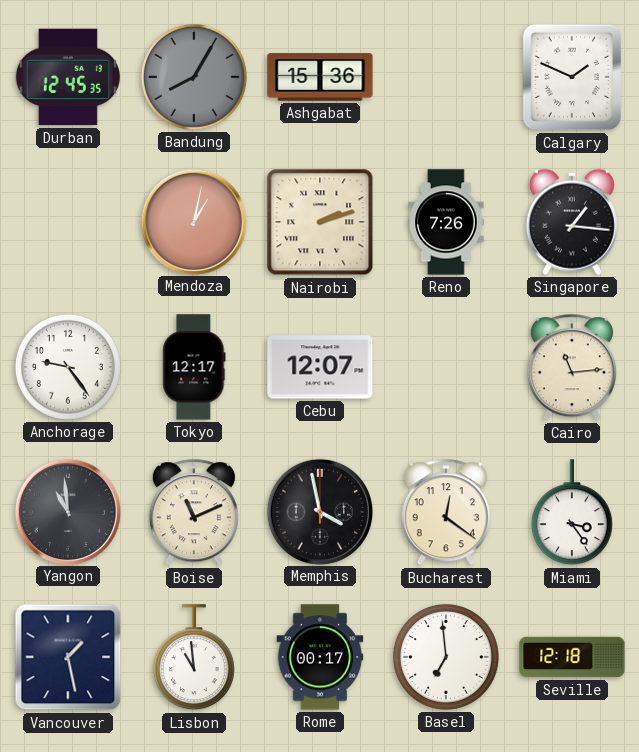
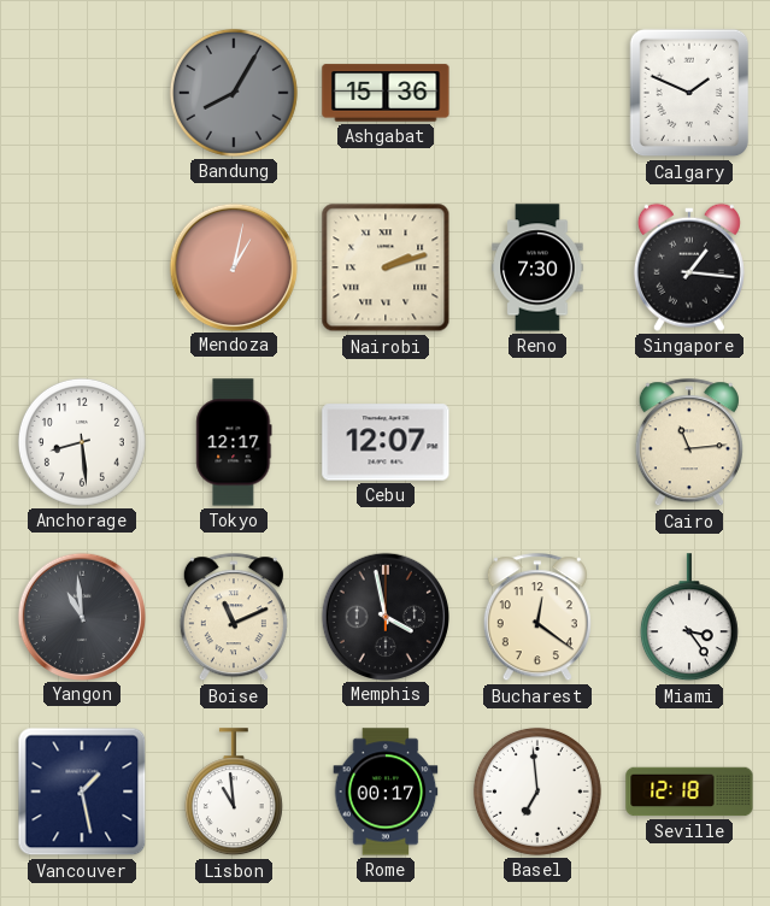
Durban: 12:45 -> none
Reno: 7:26 -> 7:30
Anchorage: 9:24 -> 8:29
